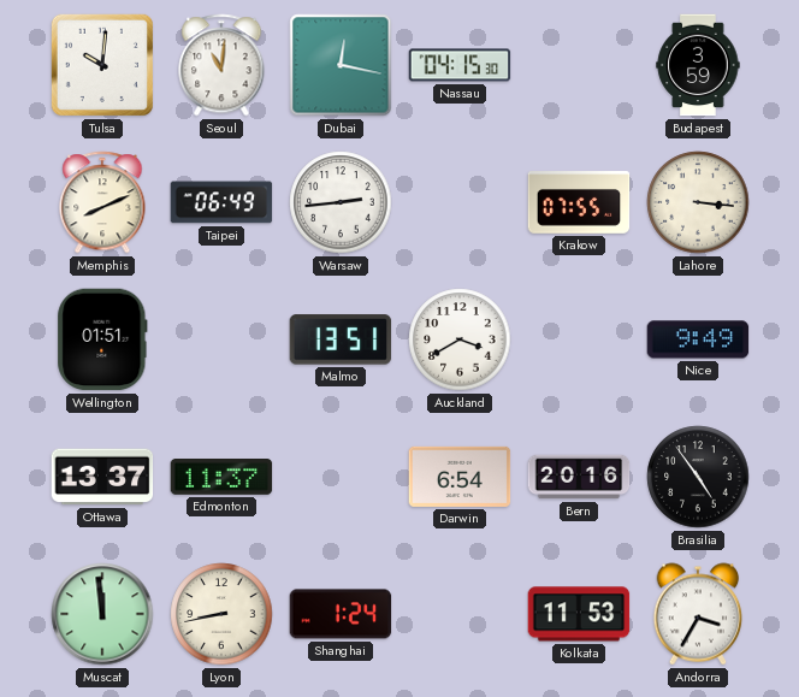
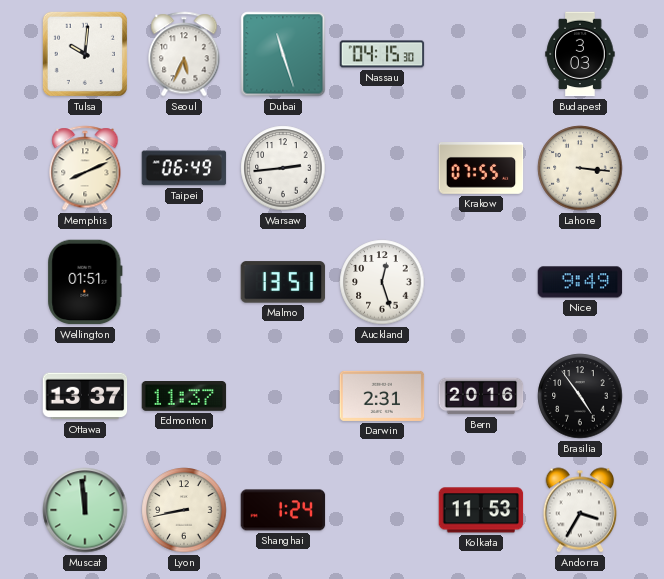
Seoul: 11:01 -> 5:34
Dubai: 12:17 -> 11:27
Budapest: 3:59 -> 3:03
Auckland: 3:40 -> 12:27
Darwin: 6:54 -> 2:31
